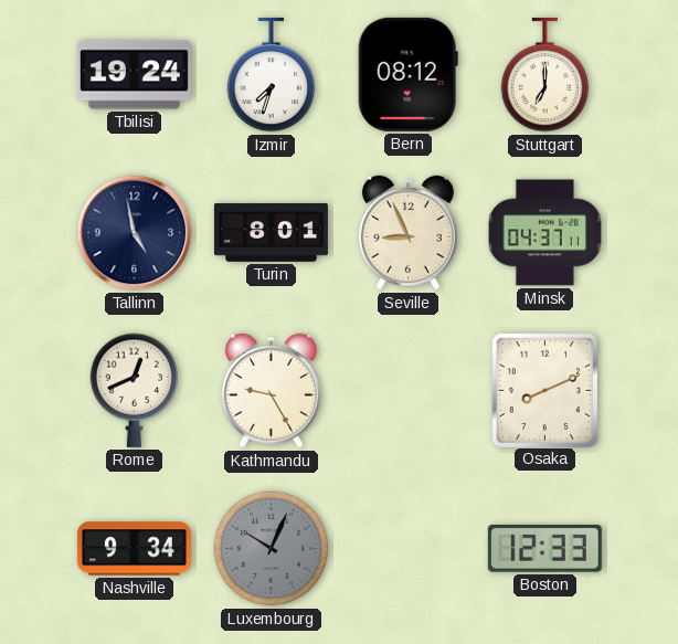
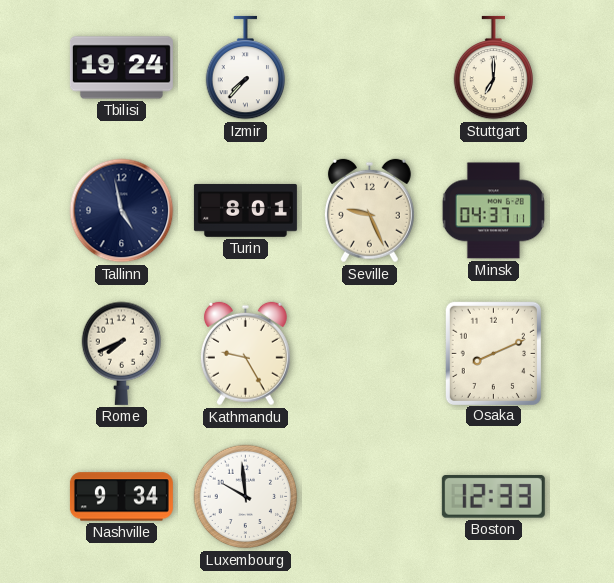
Izmir: 7:33 -> 7:37
Bern: 08:12 -> none
Seville: 8:56 -> 9:26
Rome: 12:41 -> 7:41
Luxembourg: 10:04 -> 9:59
Luxembourg dial: grey -> white
